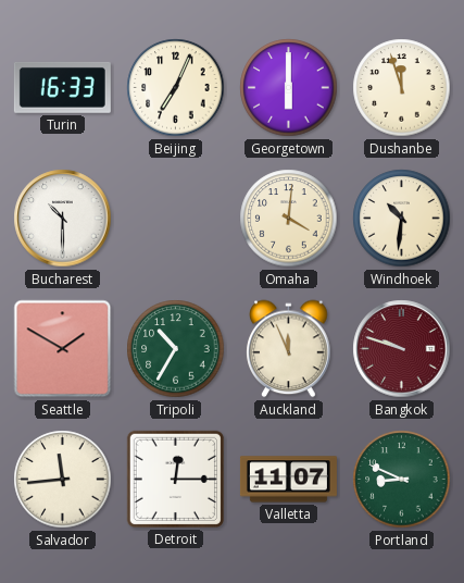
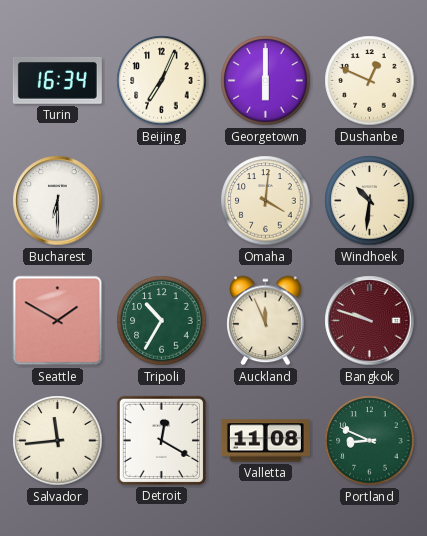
Turin: 16:33 -> 16:34
Dushanbe: 11:57 -> 12:49
Bucharest: 10:30 -> 6:30
Detroit: 12:15 -> 12:20
Valletta: 11:07 -> 11:08
